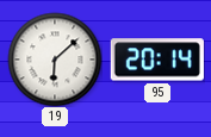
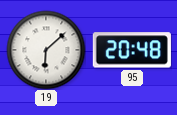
95: 20:14 -> 20:48
